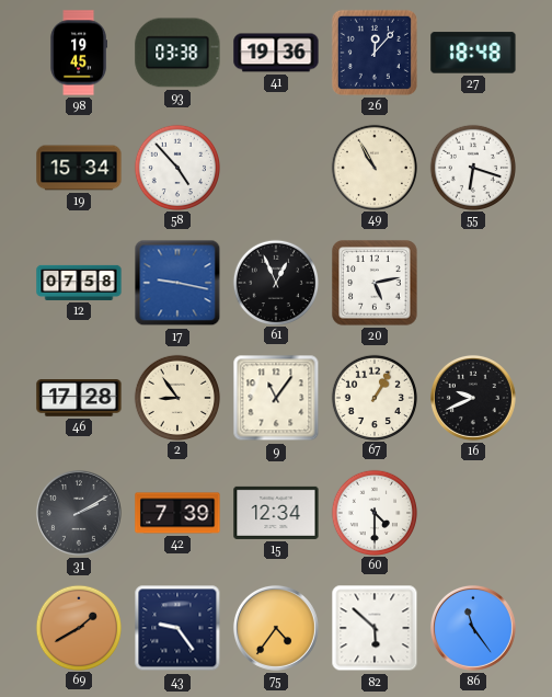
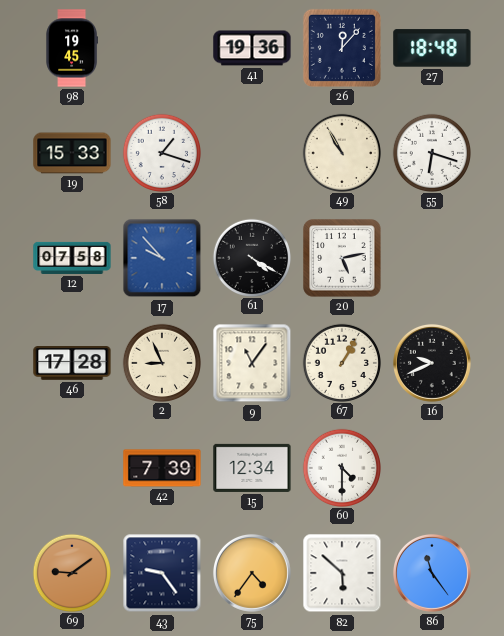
93: 03:38 -> none
19: 15:34 -> 15:33
58: 4:53 -> 1:18
17: 9:17 -> 9:53
61: 12:56 -> 4:20
2: 8:54 -> 8:56
31: 2:10 -> none
69: 1:40 -> 9:09
